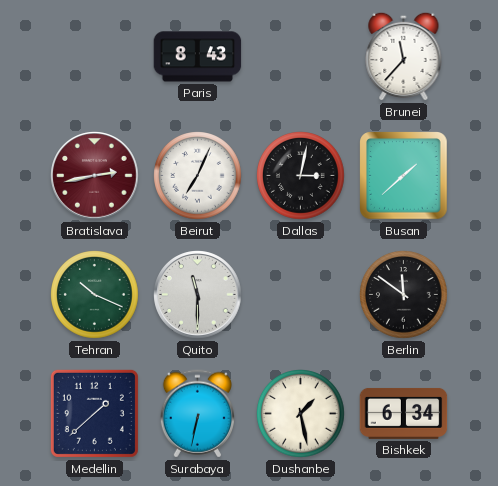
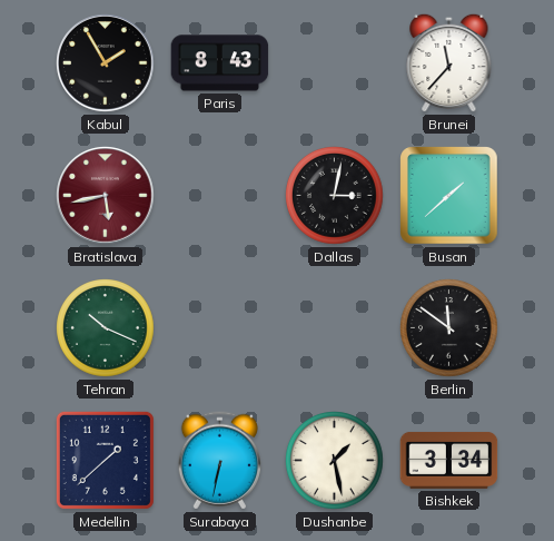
Kabul: none -> 1:55
Bratislava: 2:43 -> 5:43
Beirut: 7:04 -> none
Quito: 11:30 -> none
Bishkek: 6:34 -> 3:34
